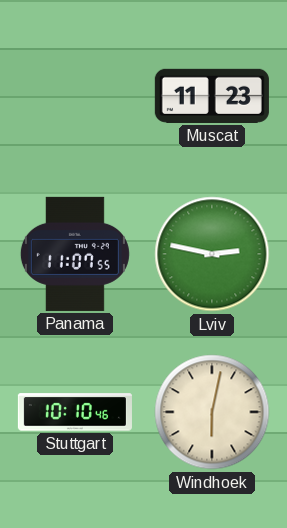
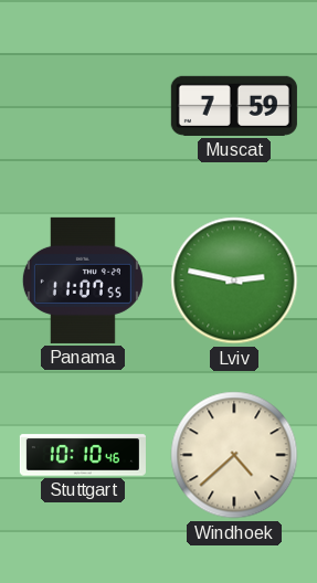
Muscat: 11:23 -> 7:59
Windhoek: 6:02 -> 4:38
